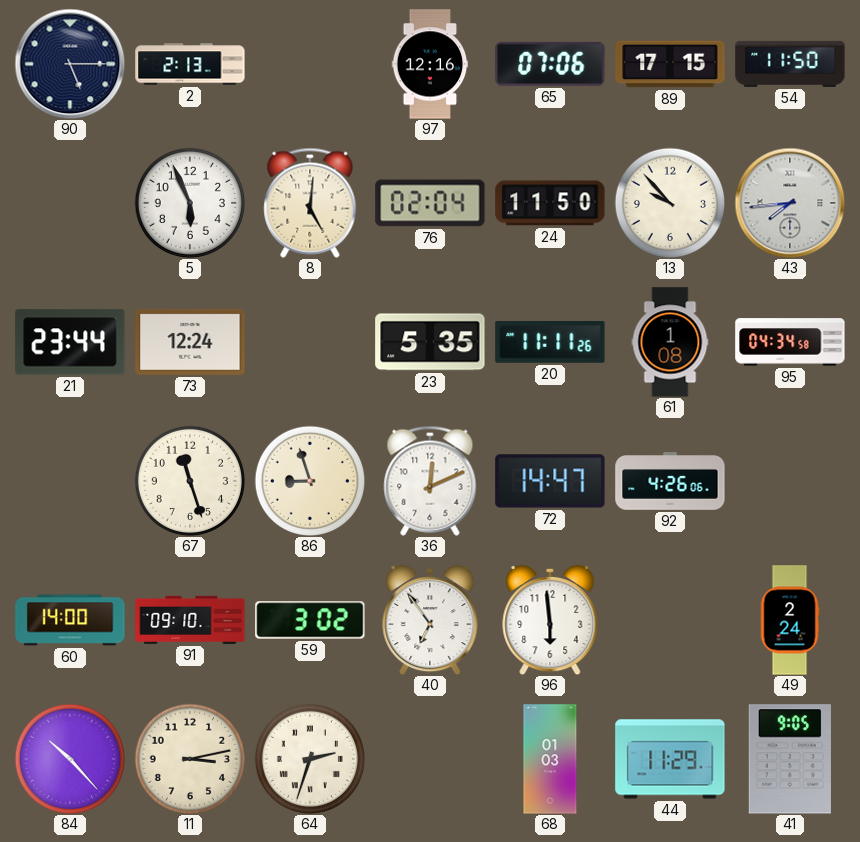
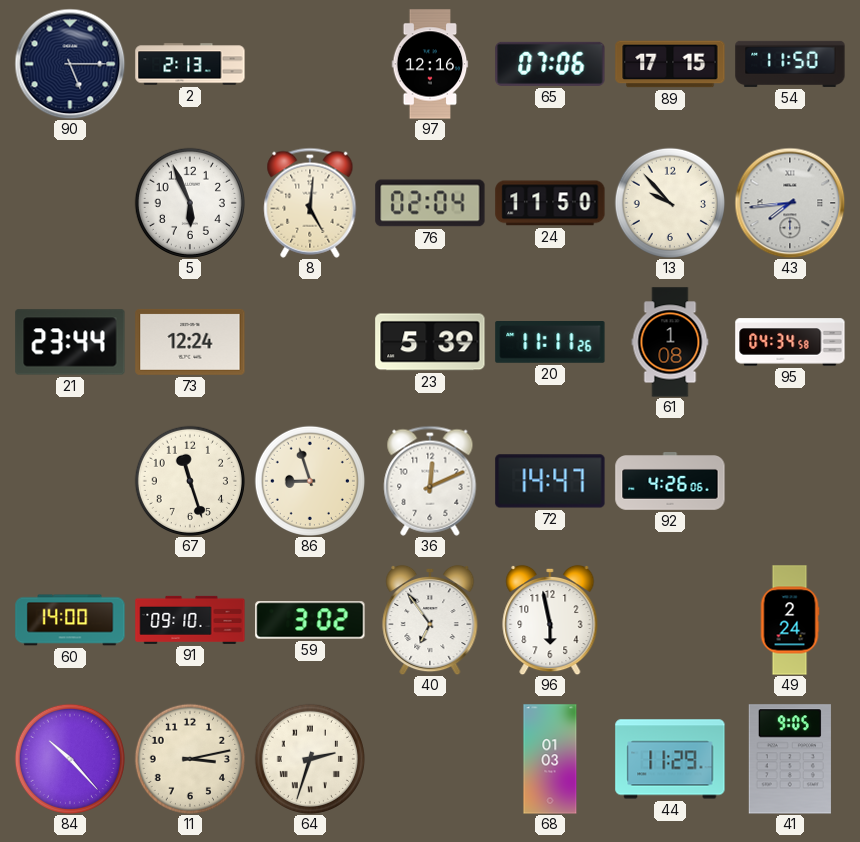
23: 5:35 -> 5:39
96: 5:59 -> 5:58
